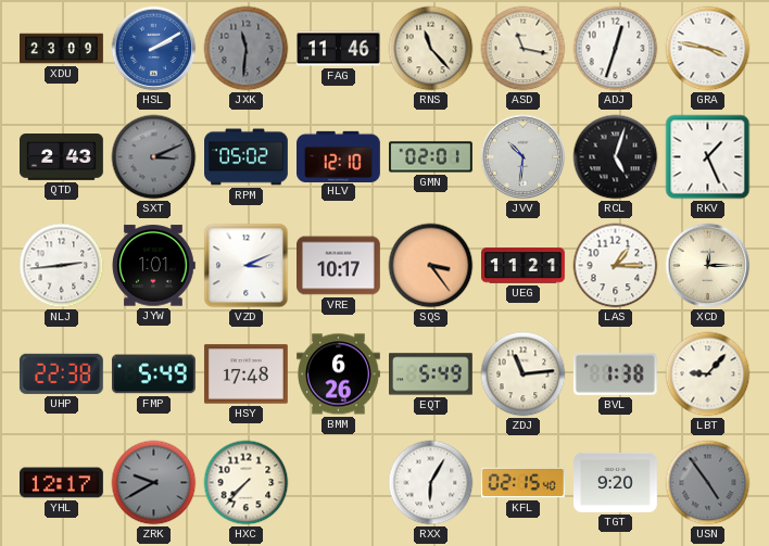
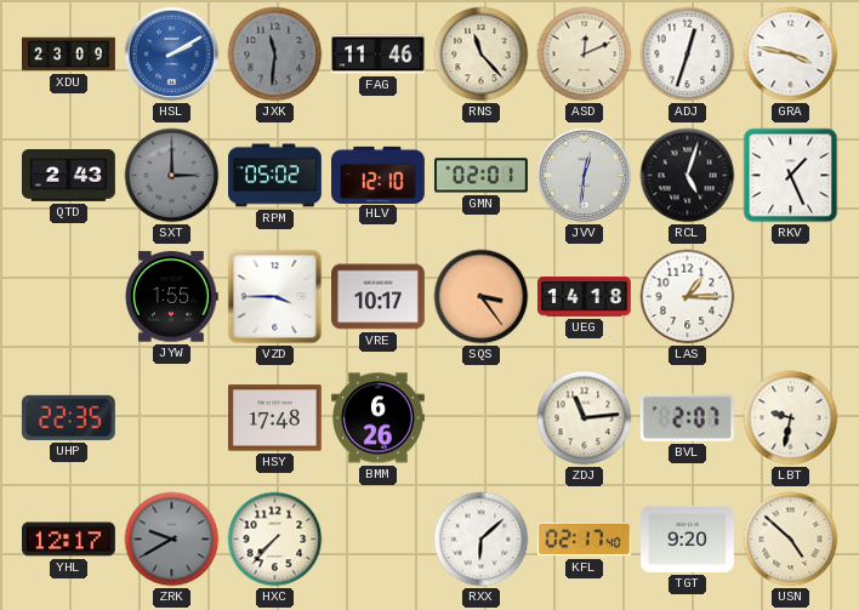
ASD: 11:17 -> 12:11
SXT: 3:11 -> 3:00
JVV: 10:31 -> 12:31
NLJ: 2:44 -> none
JYW: 1:01 -> 1:55
VZD: 3:11 -> 3:45
UEG: 11:21 -> 14:18
XCD: 12:15 -> none
UHP: 22:38 -> 22:35
FMP: 5:49 -> none
EQT: 5:49 -> none
BVL: 1:38 -> 2:07
LBT: 9:07 -> 9:32
RXX: 6:05 -> 6:08
KFL: 02:15 -> 02:17
USN: 4:54 -> 4:52
USN dial: grey -> cream
